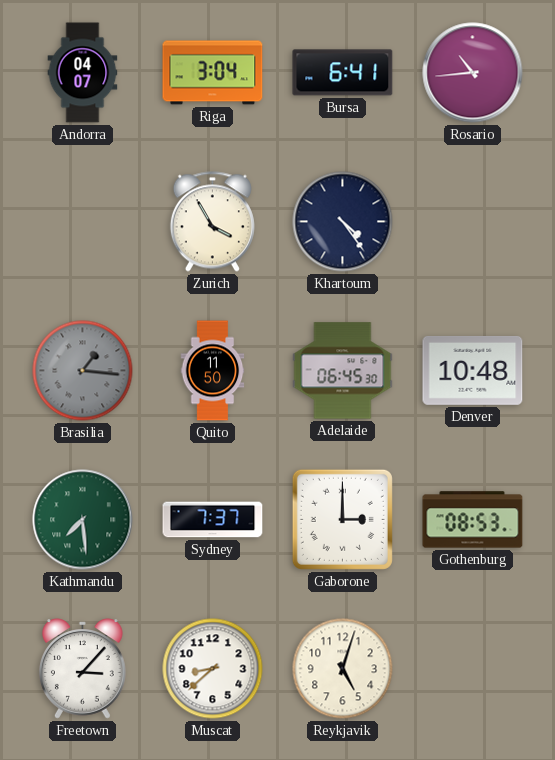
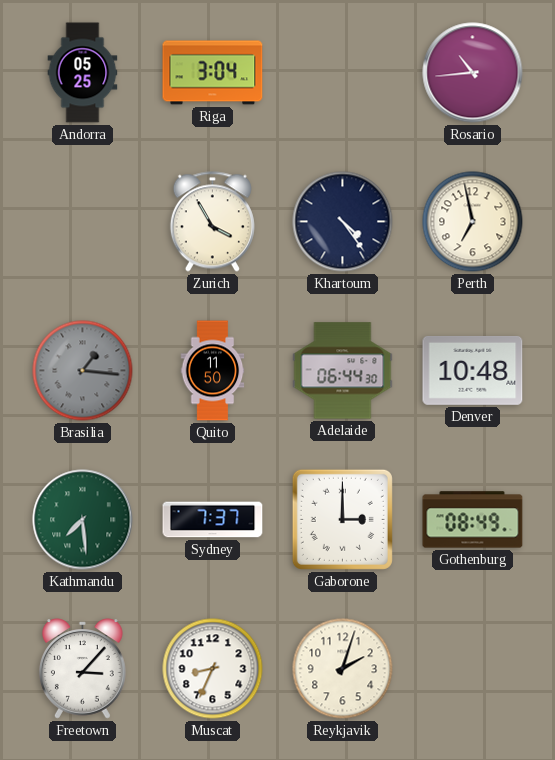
Andorra: 04:07 -> 05:25
Bursa: 6:41 -> none
Perth: none -> 6:58
Adelaide: 06:45 -> 06:44
Gothenburg: 08:53 -> 08:49
Muscat: 8:38 -> 8:34
Reykjavik: 5:03 -> 2:03
